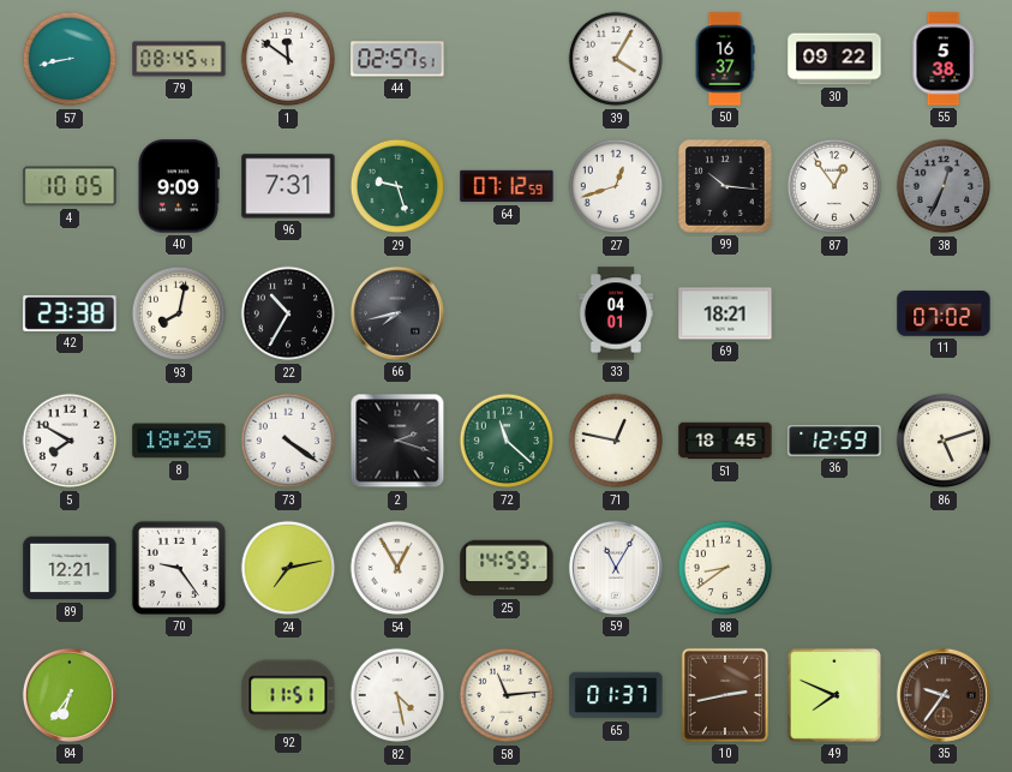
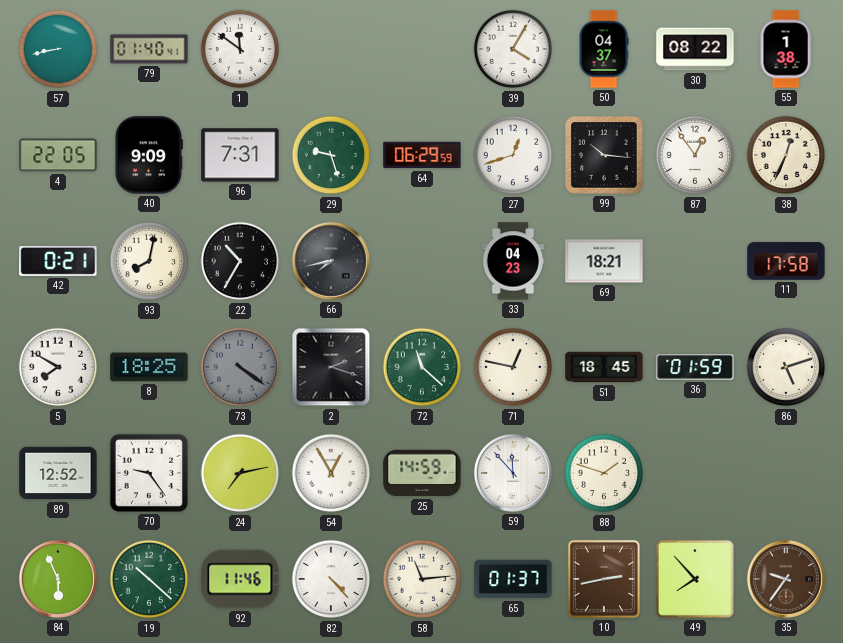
79: 08:45 -> 01:40
44: 02:57 -> none
50: 16:37 -> 04:37
30: 09:22 -> 08:22
55: 5:38 -> 1:38
4: 10:05 -> 22:05
64: 07:12 -> 06:29
38 dial: grey -> cream
42: 23:38 -> 0:21
33: 04:01 -> 04:23
11: 07:02 -> 17:58
73 dial: white -> grey
36: 12:59 -> 01:59
89: 12:21 -> 12:52
59: 11:05 -> 11:53
88: 8:39 -> 1:48
84: 6:36 -> 5:56
19: none -> 10:22
92: 11:51 -> 11:46
82: 4:28 -> 4:23
49: 7:49 -> 7:53
